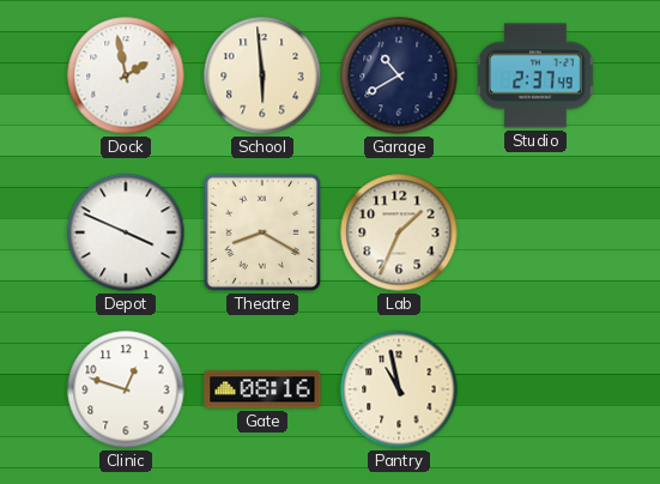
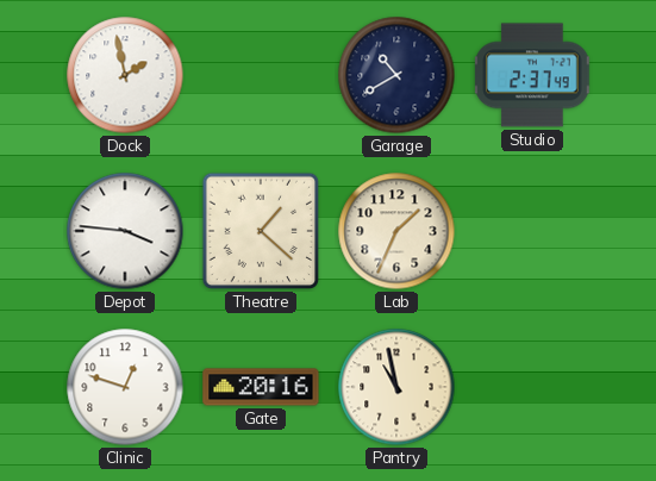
School: 5:59 -> none
Depot: 3:49 -> 3:46
Theatre: 8:20 -> 1:22
Gate: 08:16 -> 20:16
